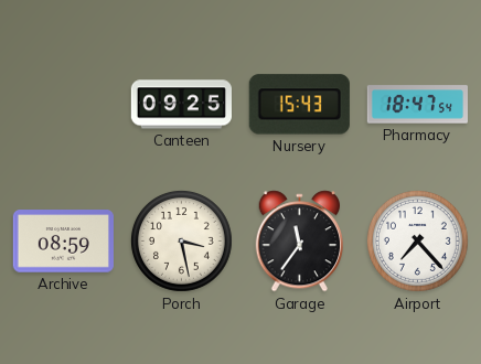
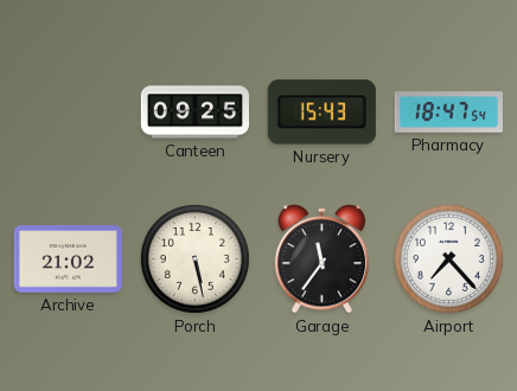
Archive: 08:59 -> 21:02
Porch: 3:28 -> 5:28
